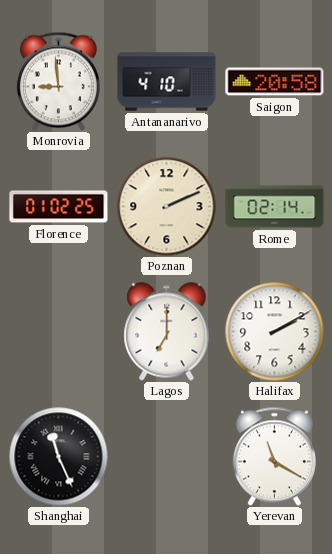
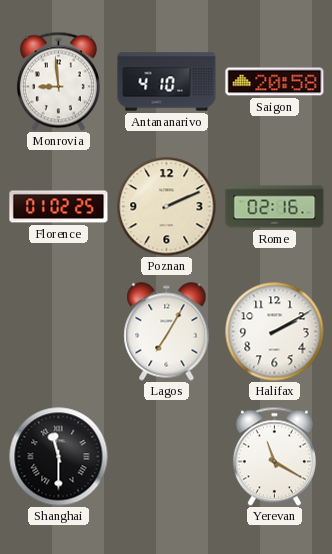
Rome: 02:14 -> 02:16
Lagos: 7:00 -> 7:05
Shanghai: 11:26 -> 11:30
